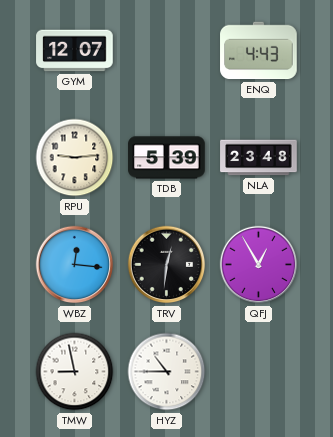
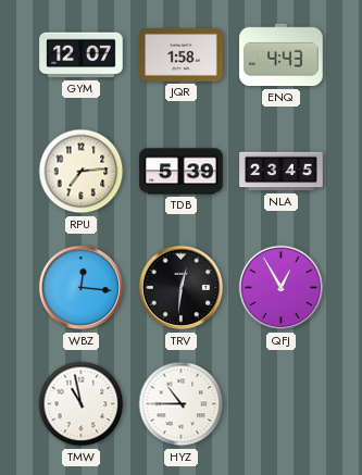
JQR: none -> 1:58
RPU: 9:14 -> 7:14
NLA: 23:48 -> 23:45
TMW: 8:58 -> 10:58
